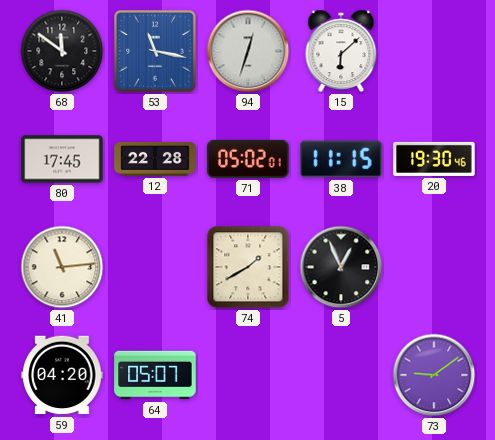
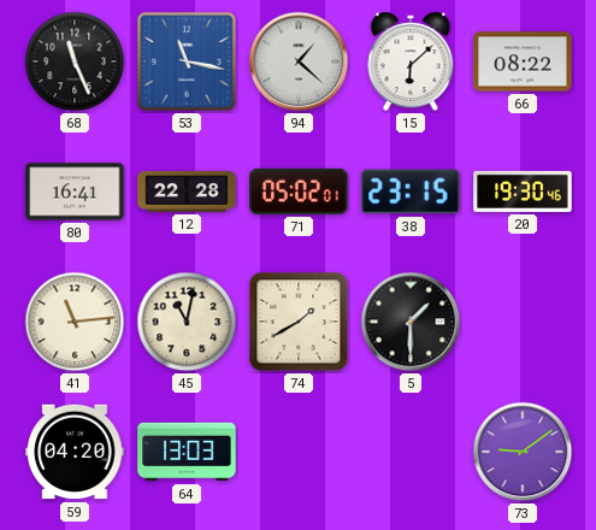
68: 11:51 -> 11:26
94: 12:33 -> 1:22
66: none -> 08:22
80: 17:45 -> 16:41
38: 11:15 -> 23:15
45: none -> 11:02
5: 12:56 -> 1:30
64: 05:07 -> 13:03
